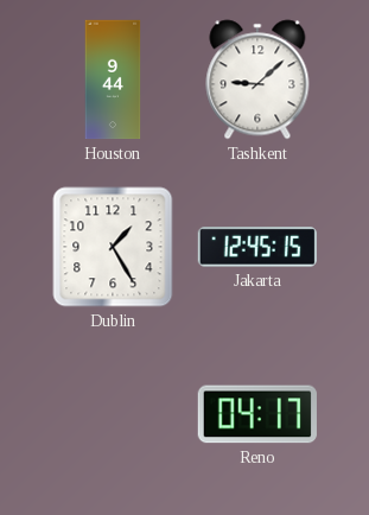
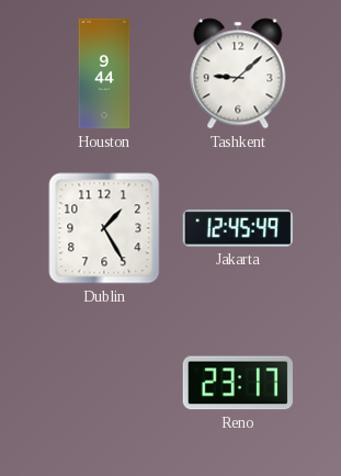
Jakarta: 12:45:15 -> 12:45:49
Reno: 04:17 -> 23:17
